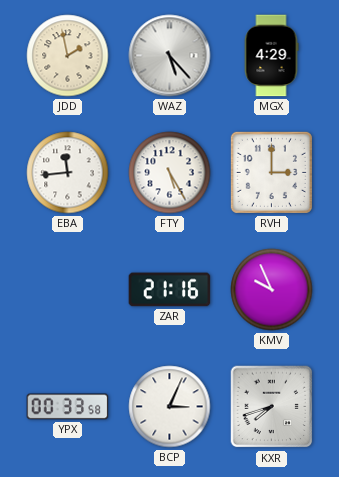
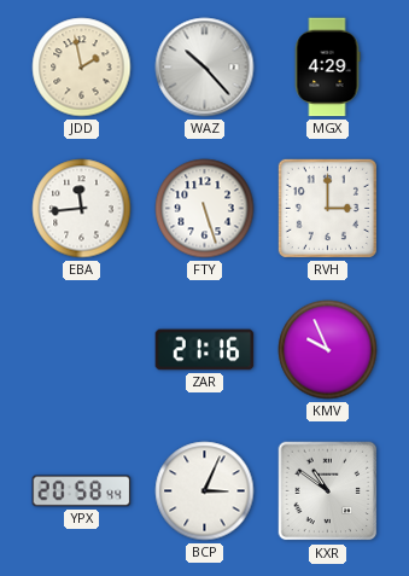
WAZ: 5:23 -> 10:23
FTY: 5:25 -> 5:27
YPX: 00:33 -> 20:58
KXR: 7:42 -> 10:51
